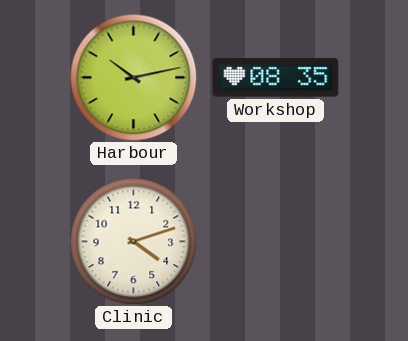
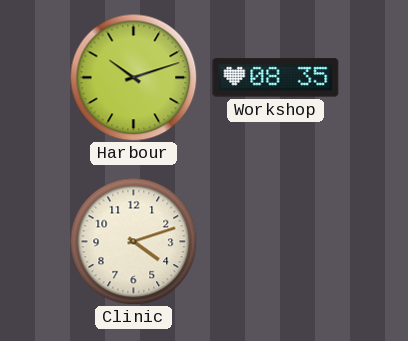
Harbour: 10:13 -> 10:12
